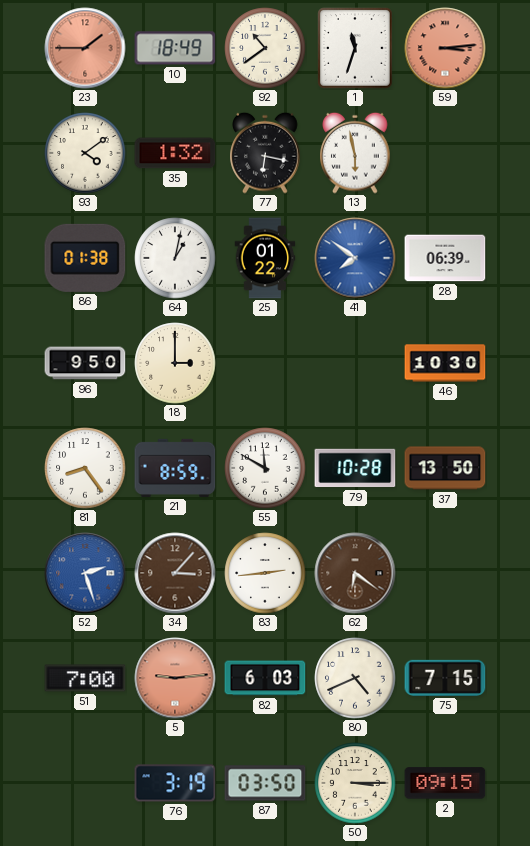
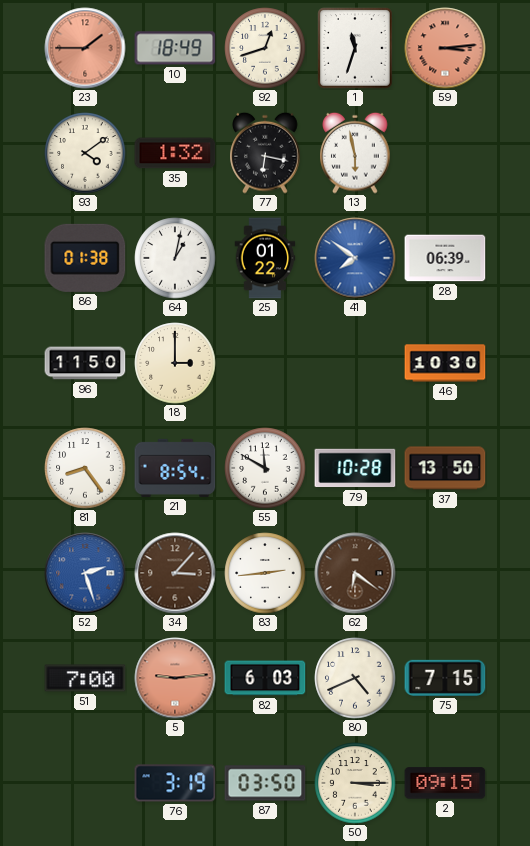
92: 10:39 -> 12:42
96: 9:50 -> 11:50
21: 8:59 -> 8:54
